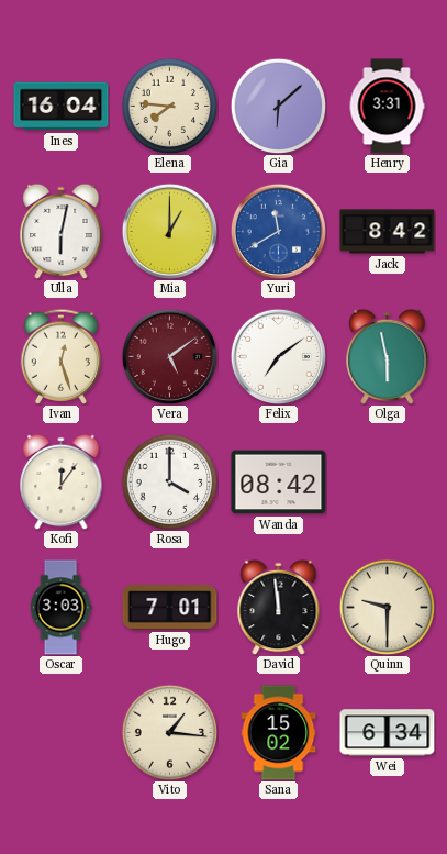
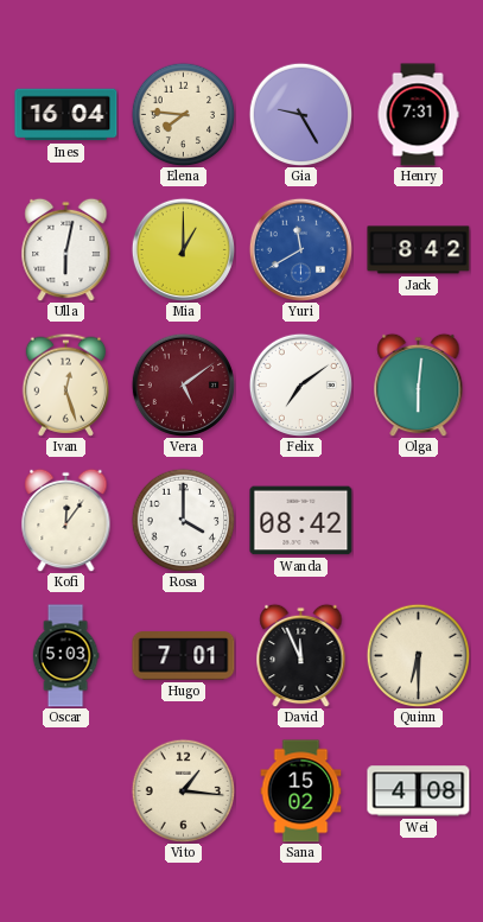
Gia: 6:08 -> 9:25
Henry: 3:31 -> 7:31
Olga: 5:58 -> 6:01
Oscar: 3:03 -> 5:03
David: 11:59 -> 11:56
Quinn: 9:30 -> 6:30
Wei: 6:34 -> 4:08
